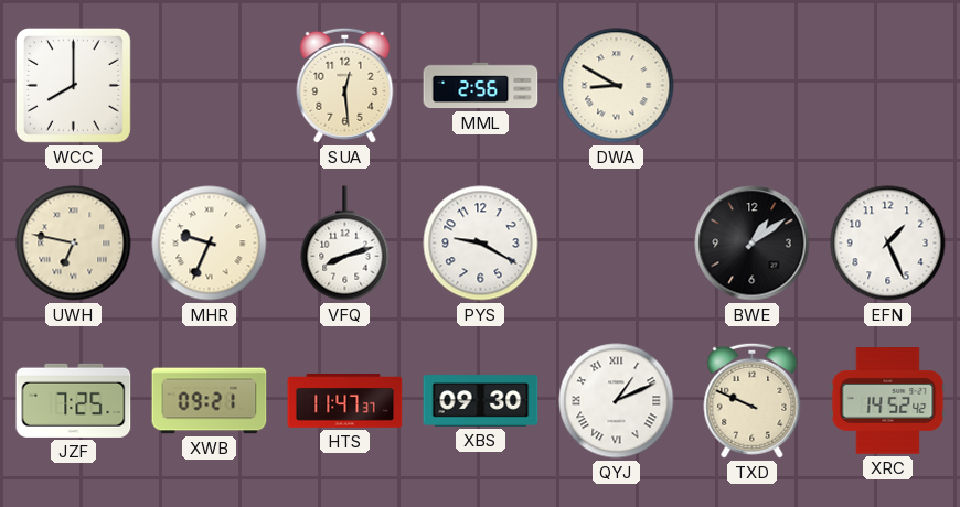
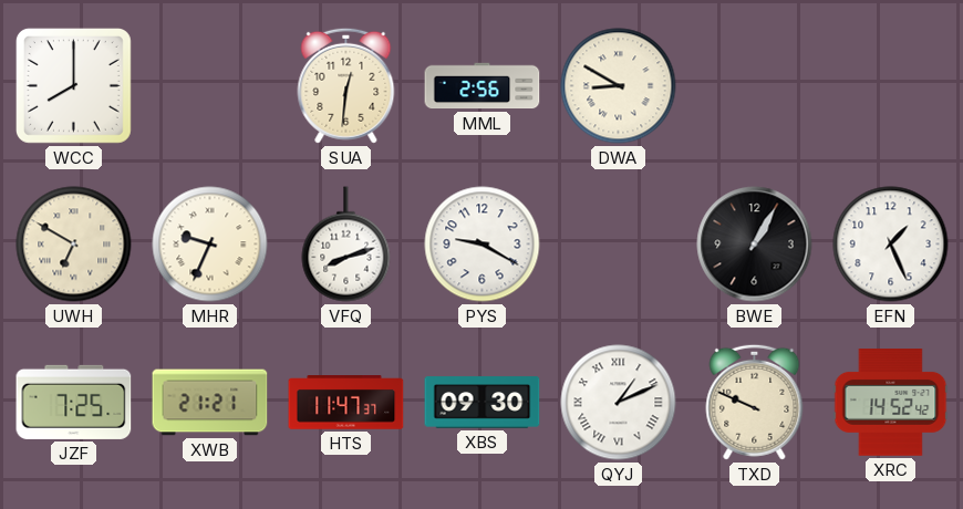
SUA: 12:29 -> 12:31
UWH: 6:47 -> 6:50
BWE: 1:09 -> 1:05
XWB: 09:21 -> 21:21
